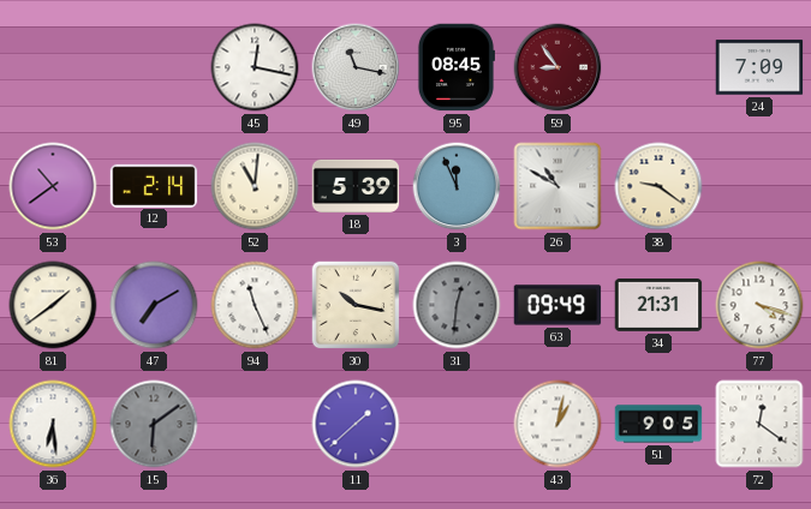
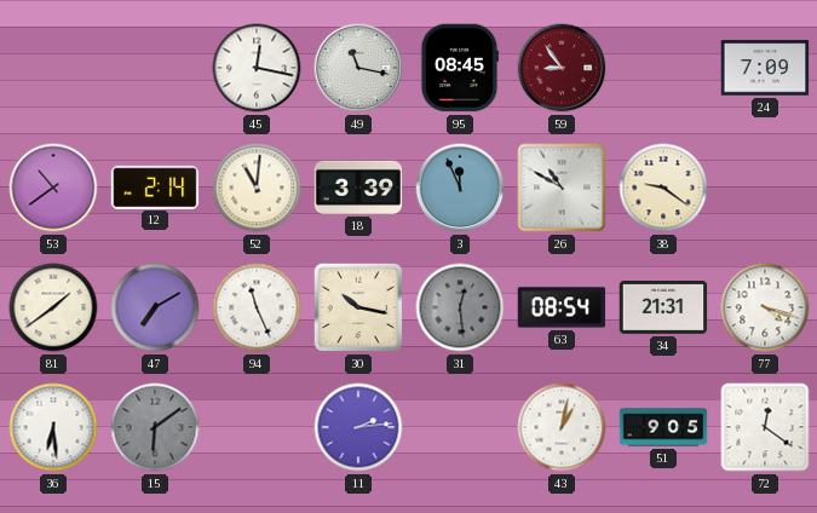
18: 5:39 -> 3:39
31: 12:31 -> 12:29
63: 09:49 -> 08:54
11: 1:38 -> 2:14
